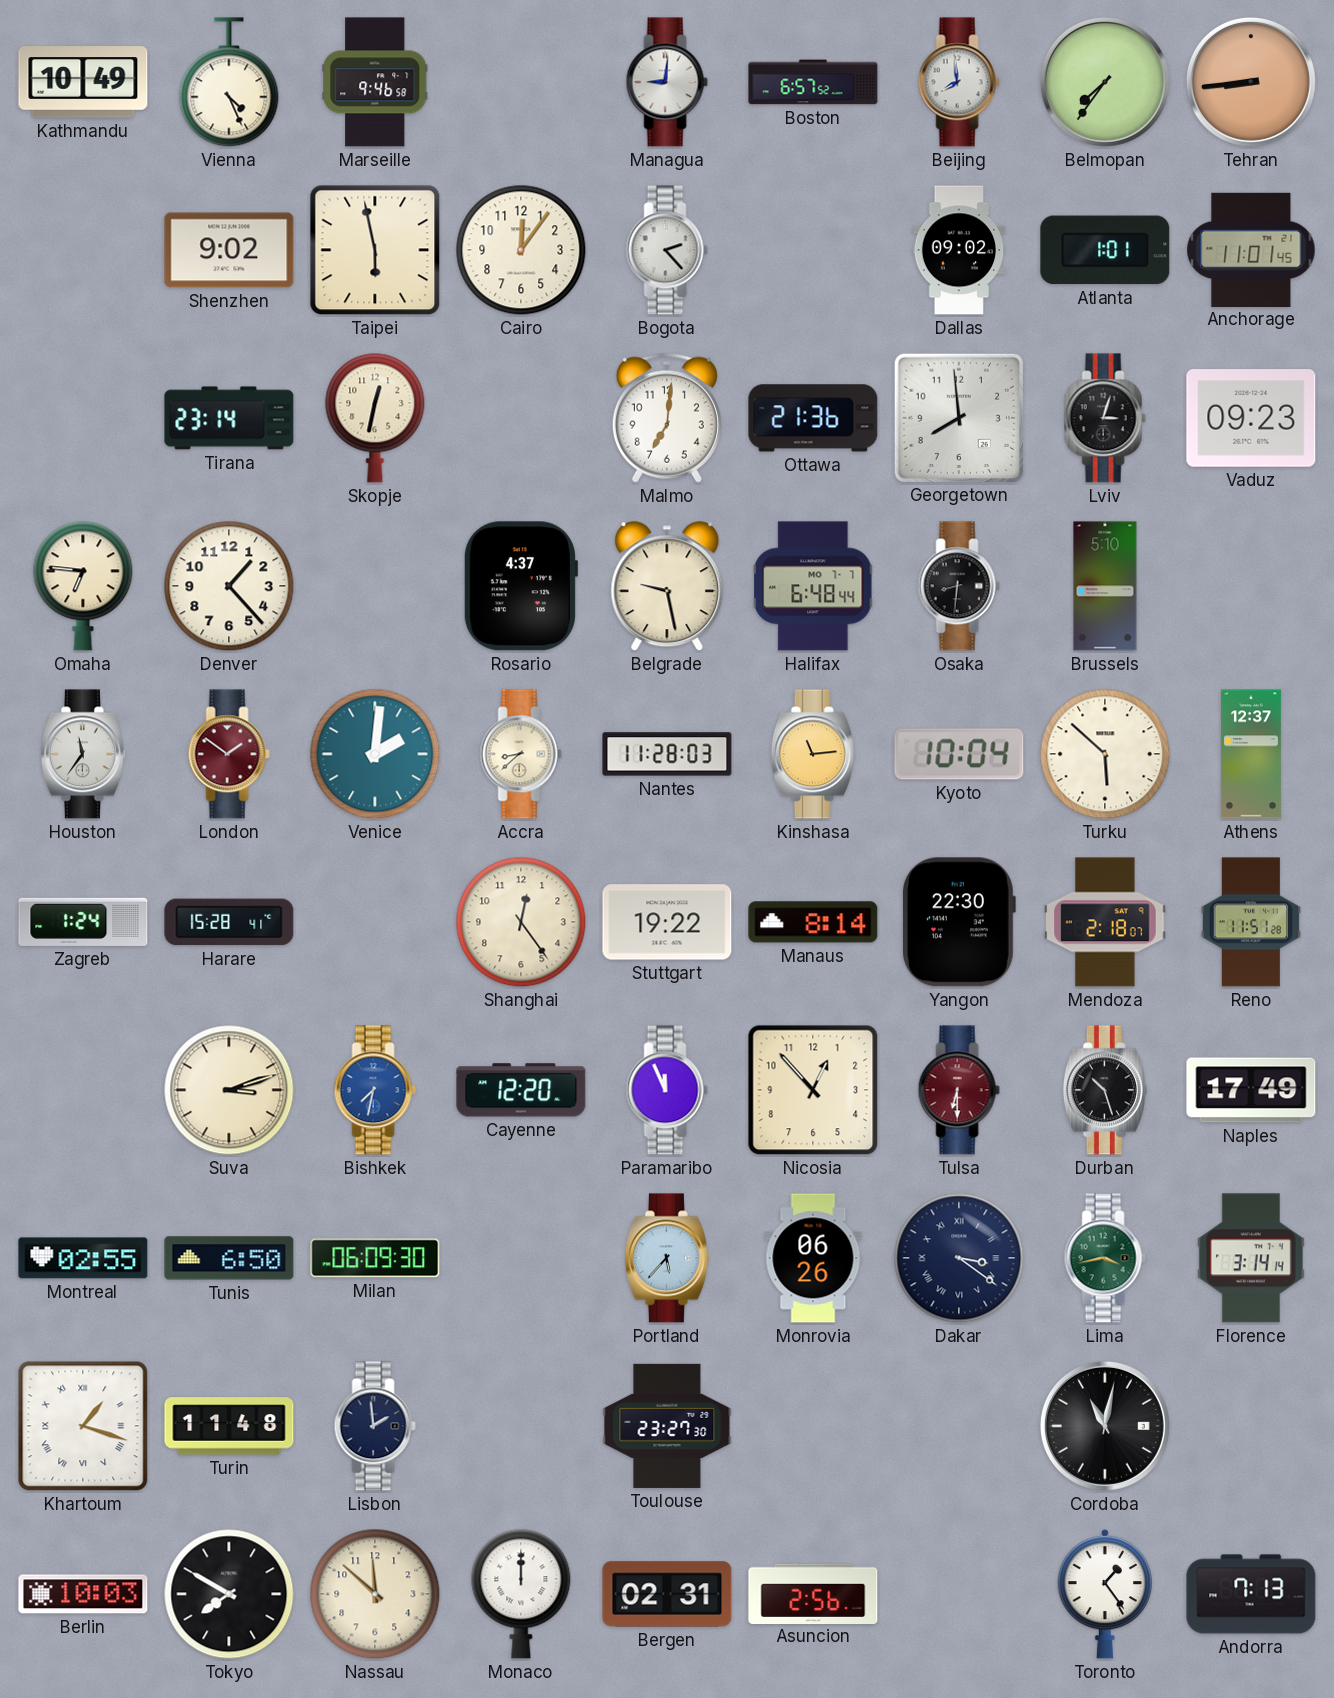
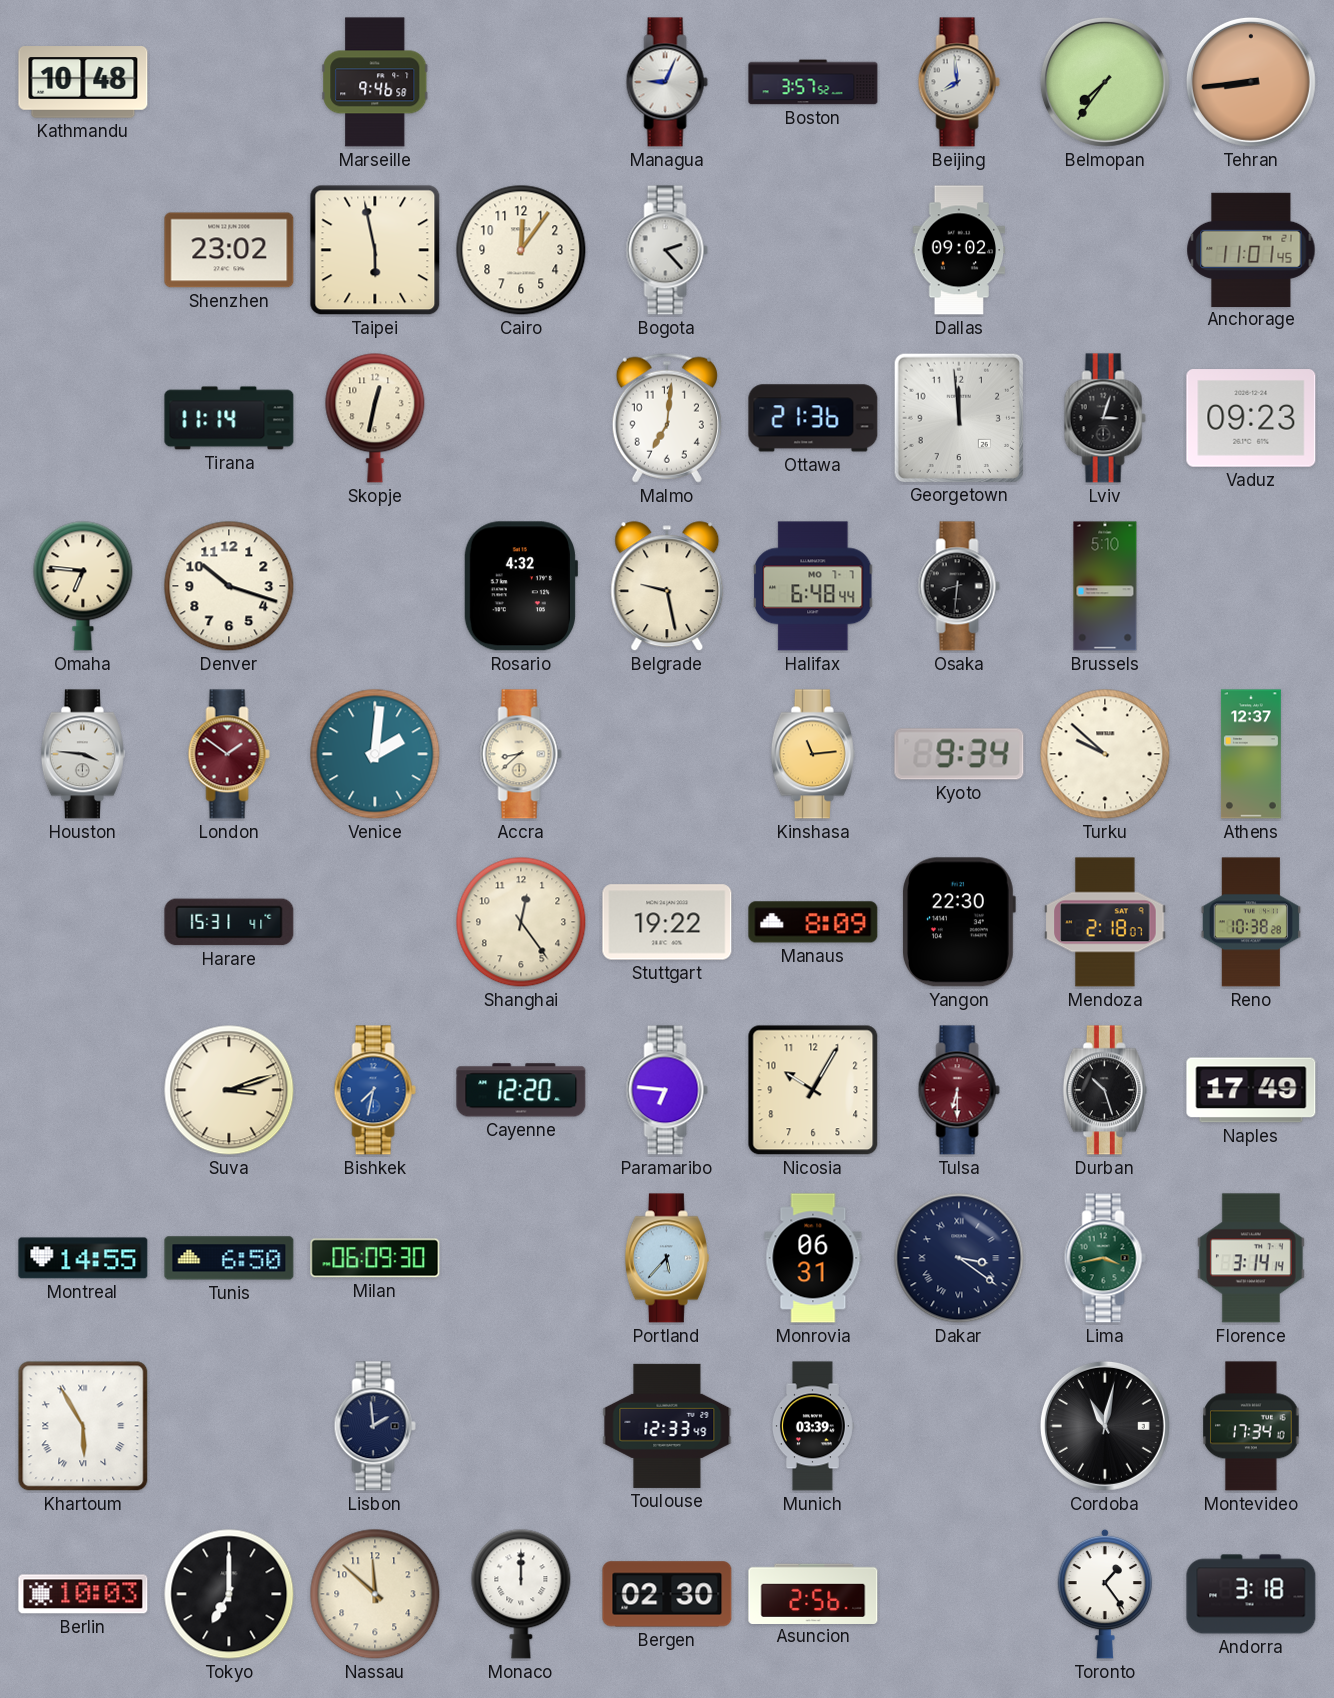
Kathmandu: 10:49 -> 10:48
Vienna: 4:26 -> none
Managua: 9:01 -> 9:04
Boston: 6:57 -> 3:57
Shenzhen: 9:02 -> 23:02
Atlanta: 1:01 -> none
Tirana: 23:14 -> 11:14
Georgetown: 7:59 -> 11:59
Denver: 1:23 -> 10:18
Rosario: 4:37 -> 4:32
Houston: 11:36 -> 3:46
Nantes: 11:28 -> none
Kyoto: 10:04 -> 9:34
Turku: 5:52 -> 9:52
Zagreb: 1:24 -> none
Harare: 15:28 -> 15:31
Manaus: 8:14 -> 8:09
Reno: 11:51 -> 10:38
Paramaribo: 11:56 -> 6:46
Nicosia: 12:53 -> 10:05
Montreal: 02:55 -> 14:55
Monrovia: 06:26 -> 06:31
Khartoum: 1:18 -> 5:55
Turin: 11:48 -> none
Toulouse: 23:27 -> 12:33
Munich: none -> 03:39
Montevideo: none -> 17:34
Tokyo: 7:50 -> 7:00
Bergen: 02:31 -> 02:30
Andorra: 7:13 -> 3:18
